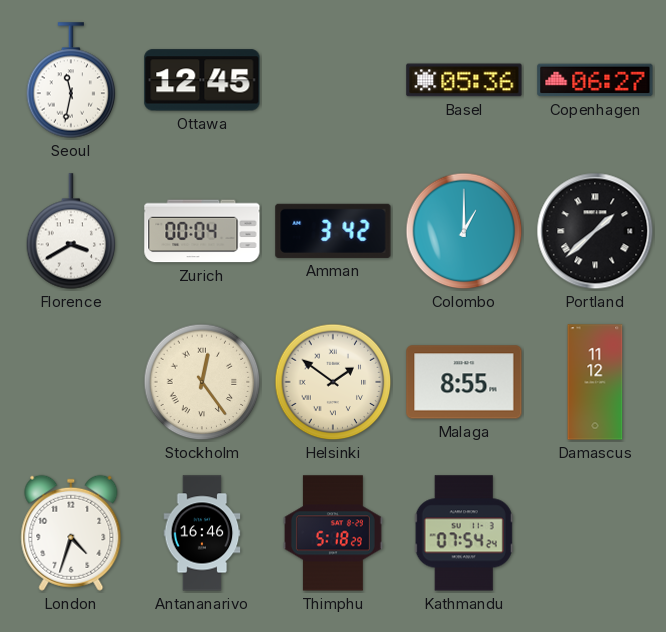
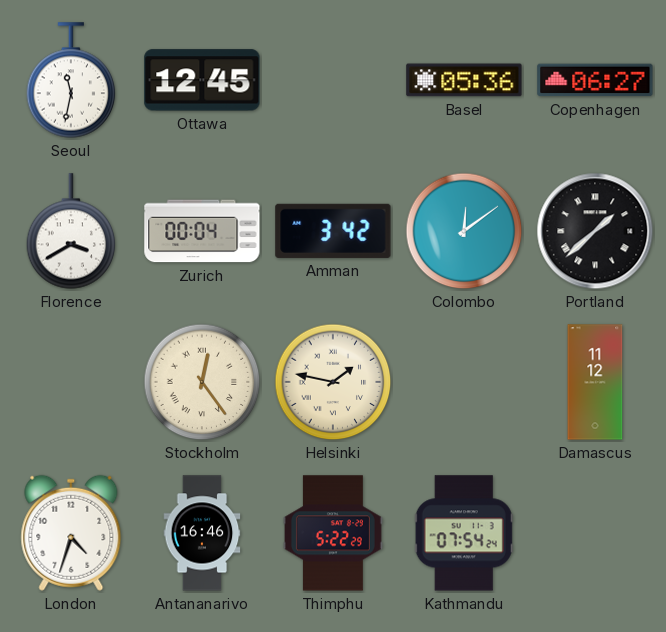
Colombo: 1:00 -> 12:09
Helsinki: 1:51 -> 1:47
Malaga: 8:55 -> none
Thimphu: 5:18 -> 5:22
